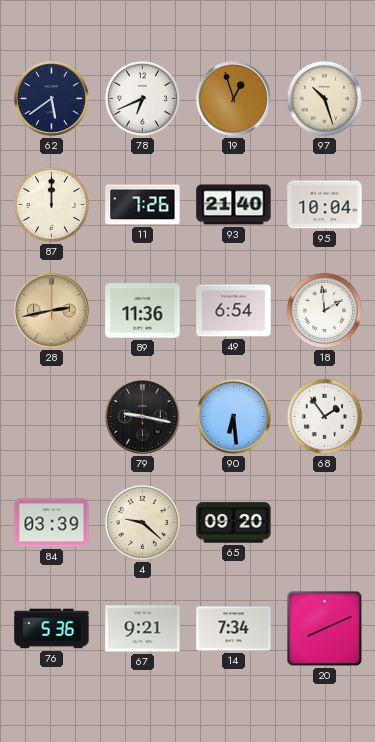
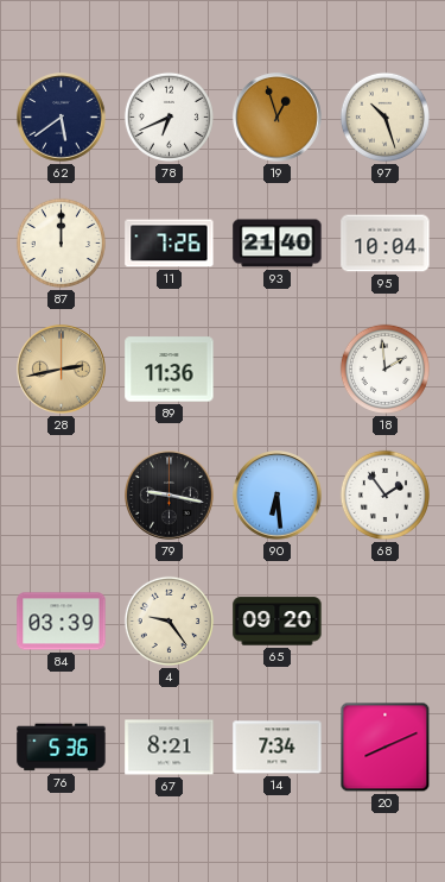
49: 6:54 -> none
4: 9:22 -> 9:24
67: 9:21 -> 8:21
